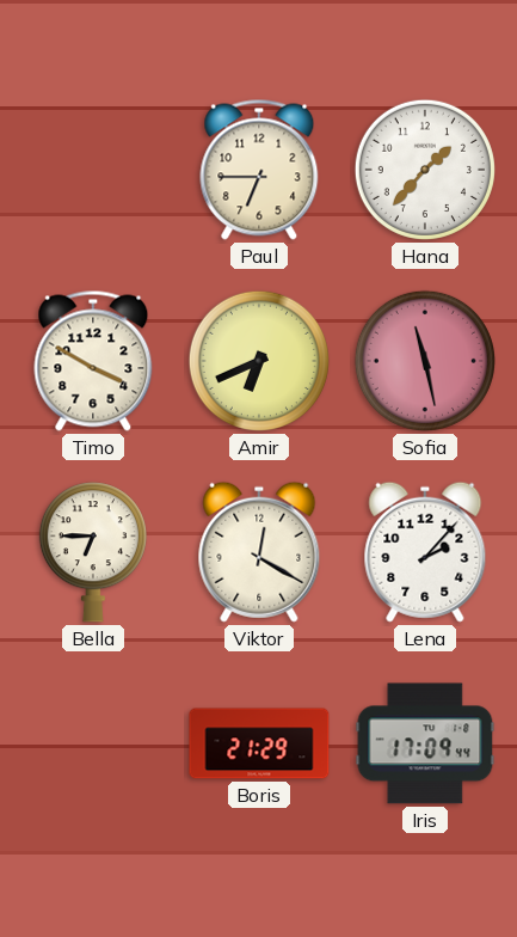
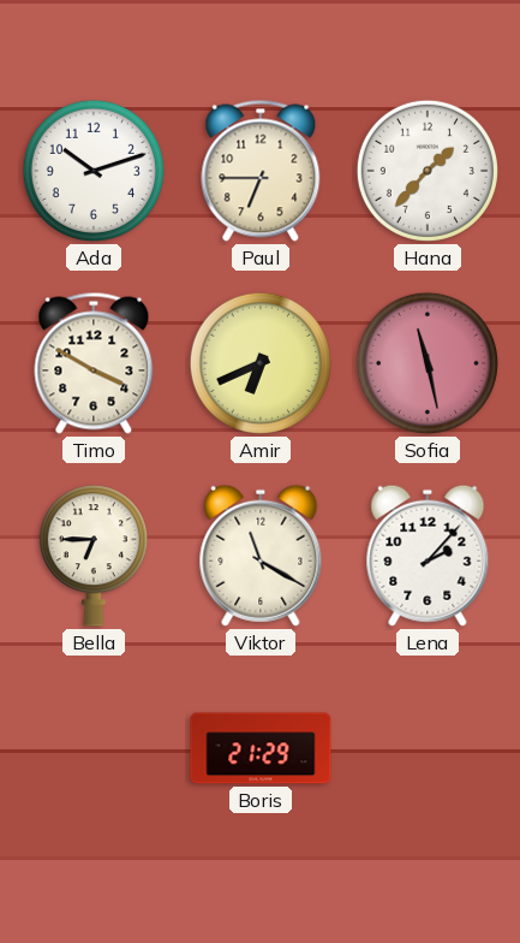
Ada: none -> 10:12
Viktor: 12:20 -> 11:20
Iris: 17:09 -> none
